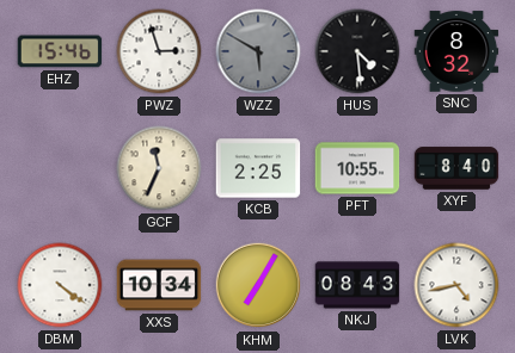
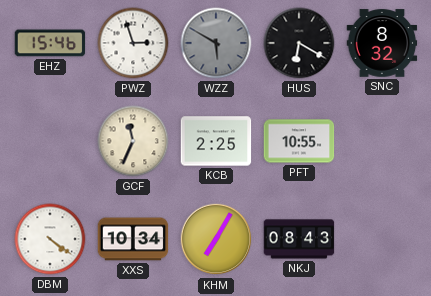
HUS: 4:29 -> 6:20
XYF: 8:40 -> none
LVK: 4:43 -> none
